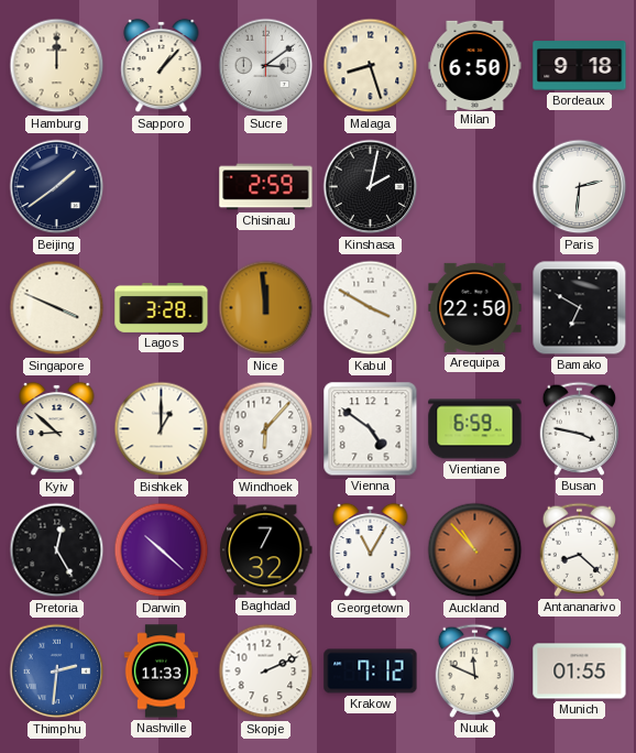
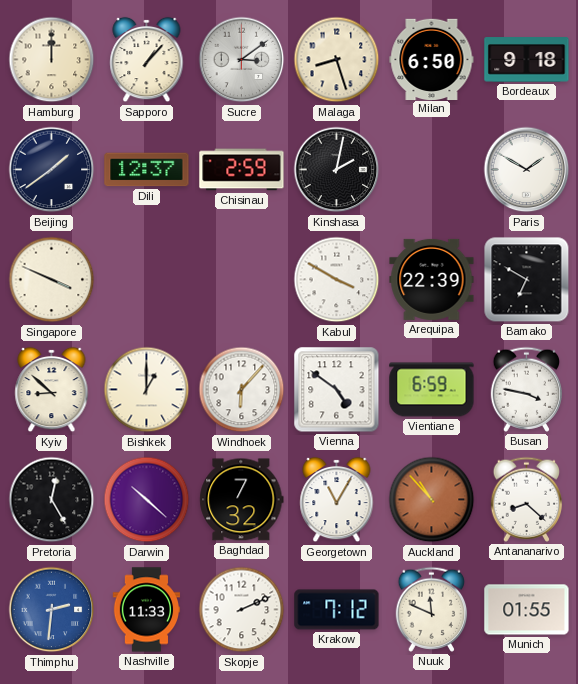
Dili: none -> 12:37
Paris: 2:31 -> 1:50
Lagos: 3:28 -> none
Nice: 11:59 -> none
Arequipa: 22:50 -> 22:39
